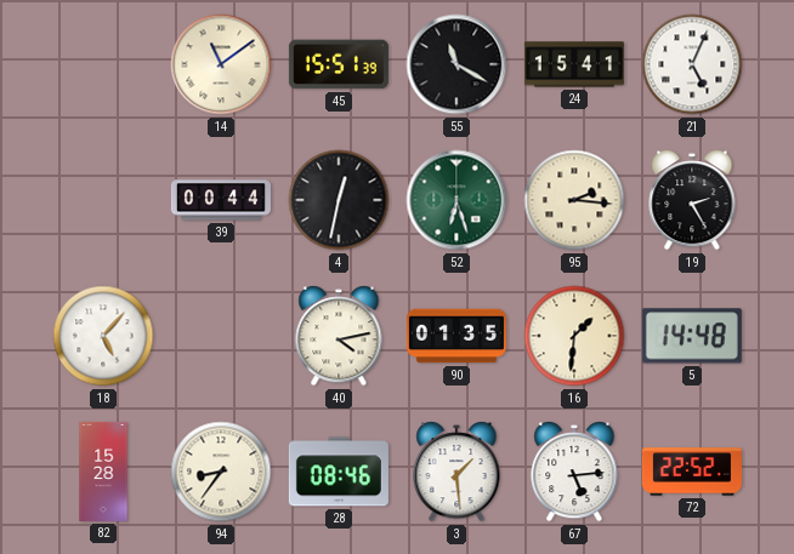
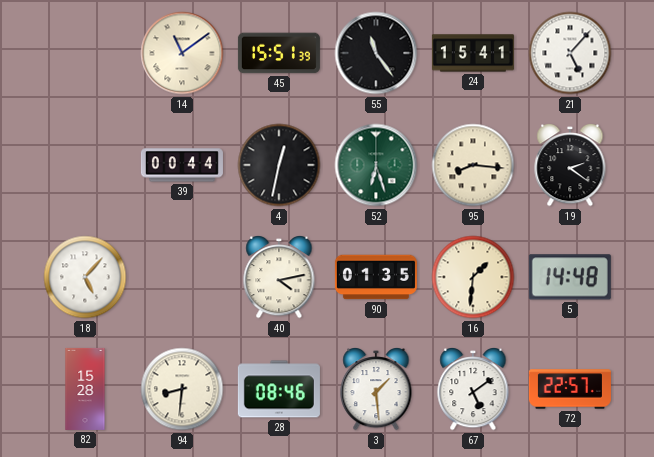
55: 11:20 -> 11:24
21: 5:04 -> 5:07
95: 2:16 -> 8:16
19: 2:25 -> 2:21
94: 8:36 -> 8:31
67: 5:14 -> 5:09
72: 22:52 -> 22:57
